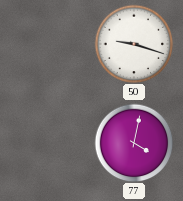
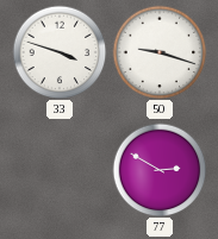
33: none -> 3:48
77: 4:02 -> 2:50
